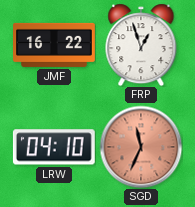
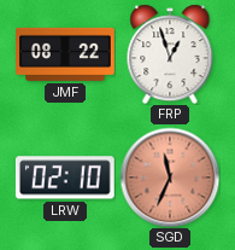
JMF: 16:22 -> 08:22
LRW: 04:10 -> 02:10
